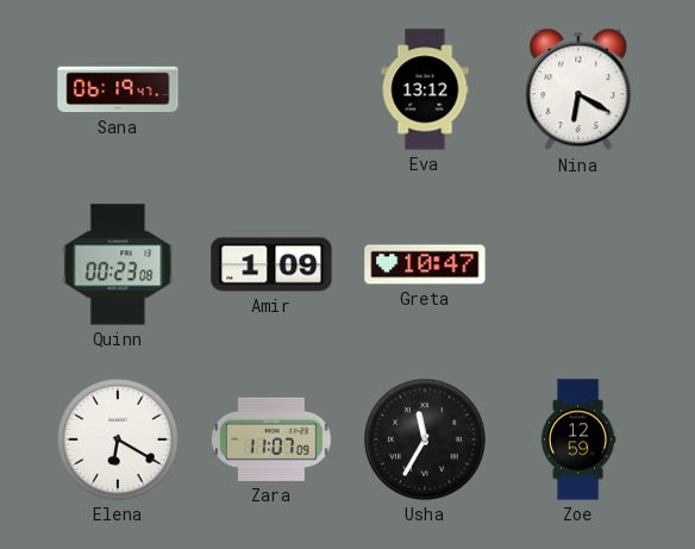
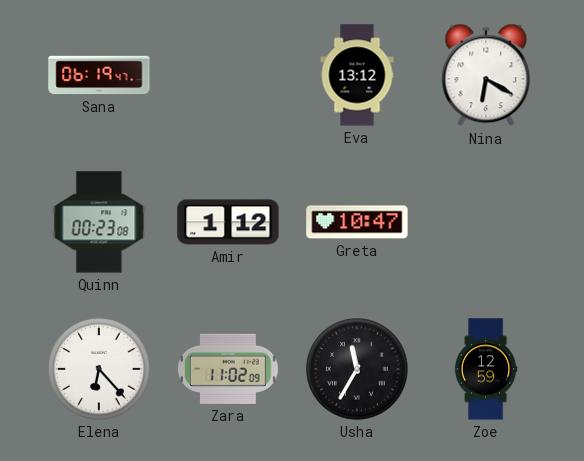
Amir: 1:09 -> 1:12
Elena: 6:20 -> 6:23
Zara: 11:07 -> 11:02
